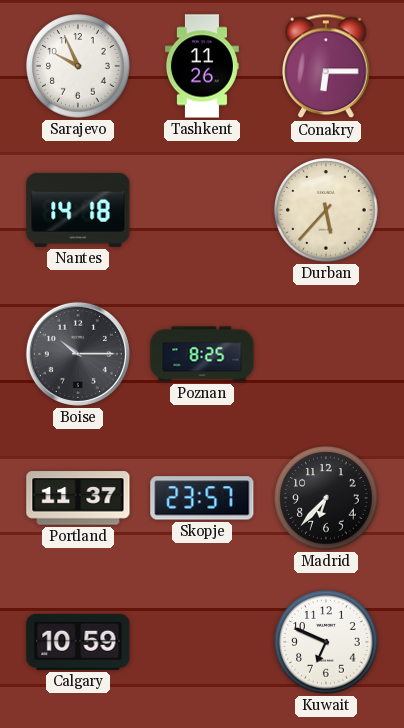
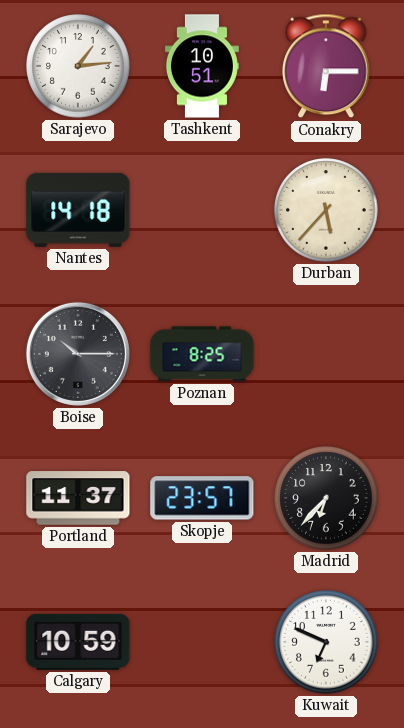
Sarajevo: 9:56 -> 1:14
Tashkent: 11:26 -> 10:51
